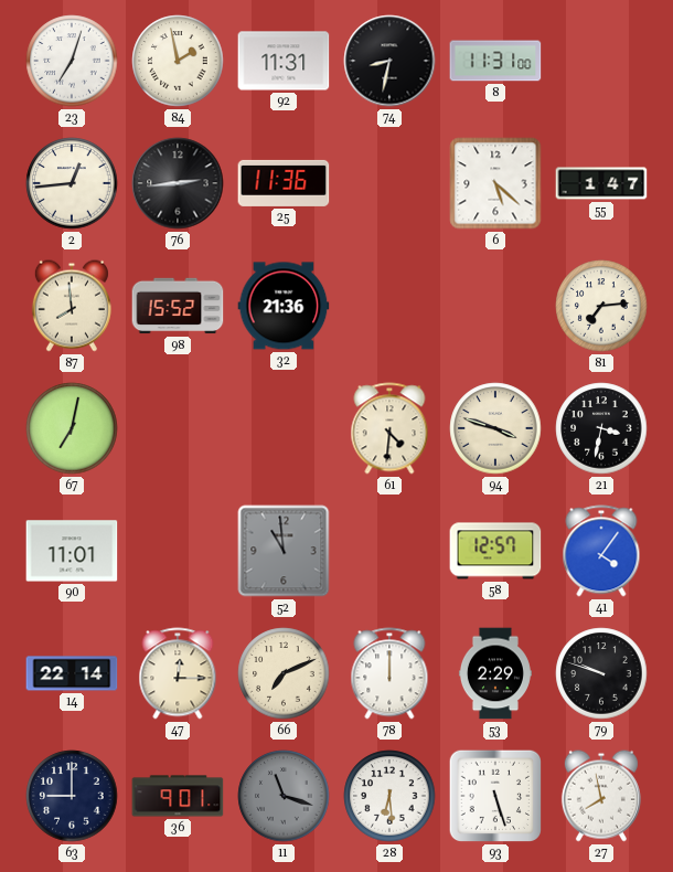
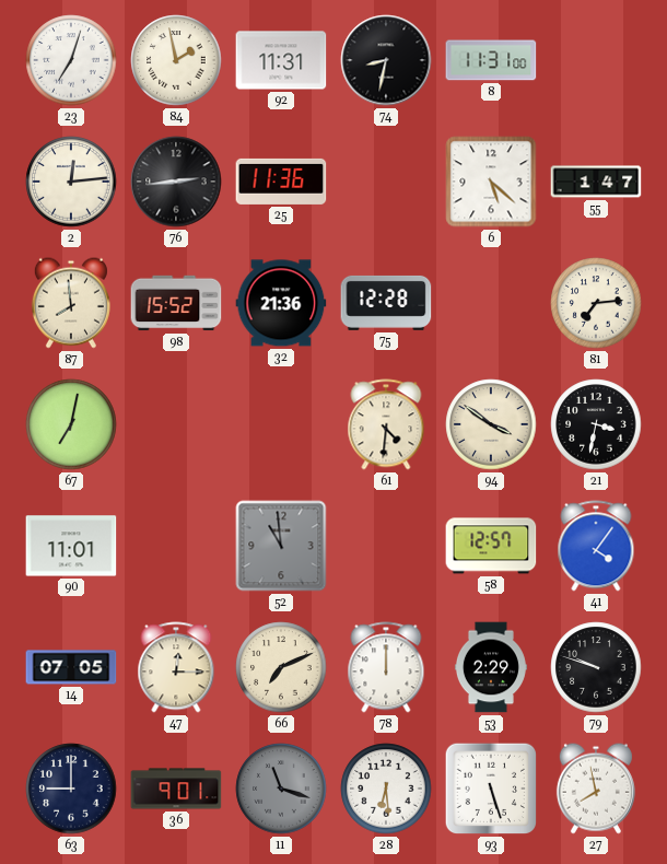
2: 12:44 -> 12:14
75: none -> 12:28
94: 3:48 -> 3:51
14: 22:14 -> 07:05
